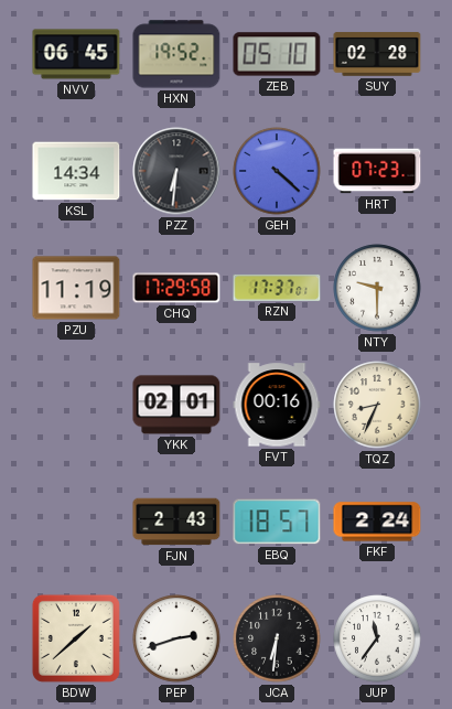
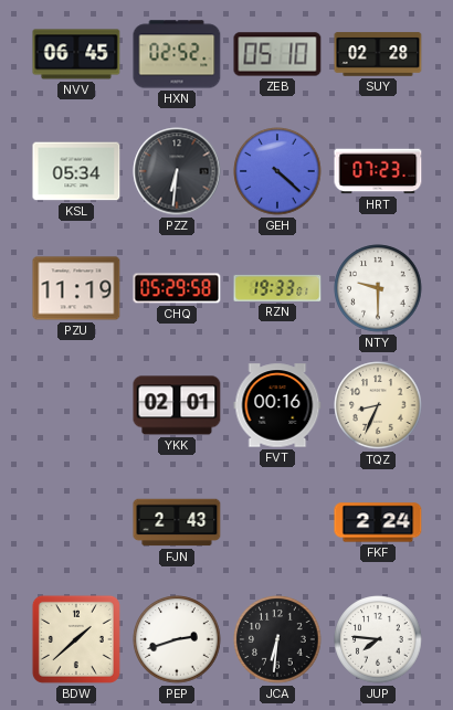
HXN: 19:52 -> 02:52
KSL: 14:34 -> 05:34
CHQ: 17:29 -> 05:29
RZN: 17:37 -> 19:33
EBQ: 18:57 -> none
JUP: 11:36 -> 7:46
